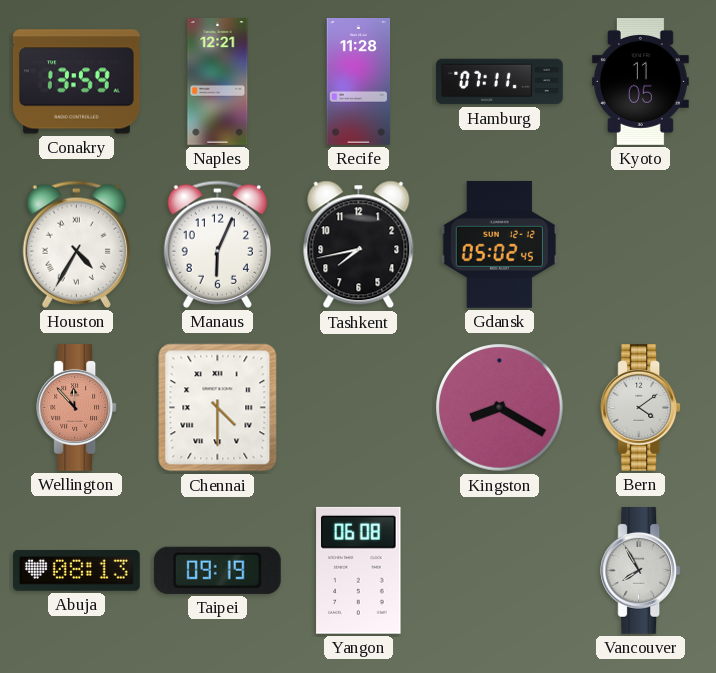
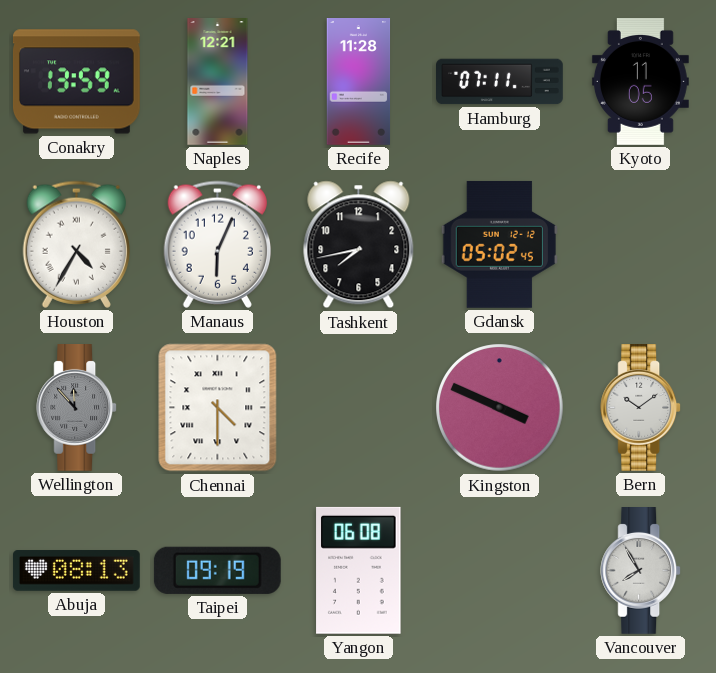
Wellington dial: salmon -> grey
Kingston: 8:20 -> 3:49
Bern: 4:09 -> 10:09
